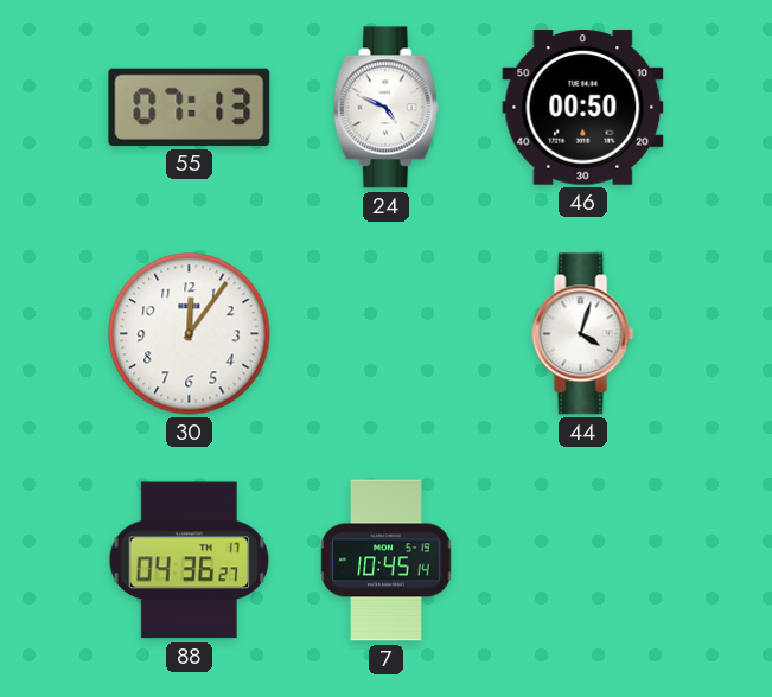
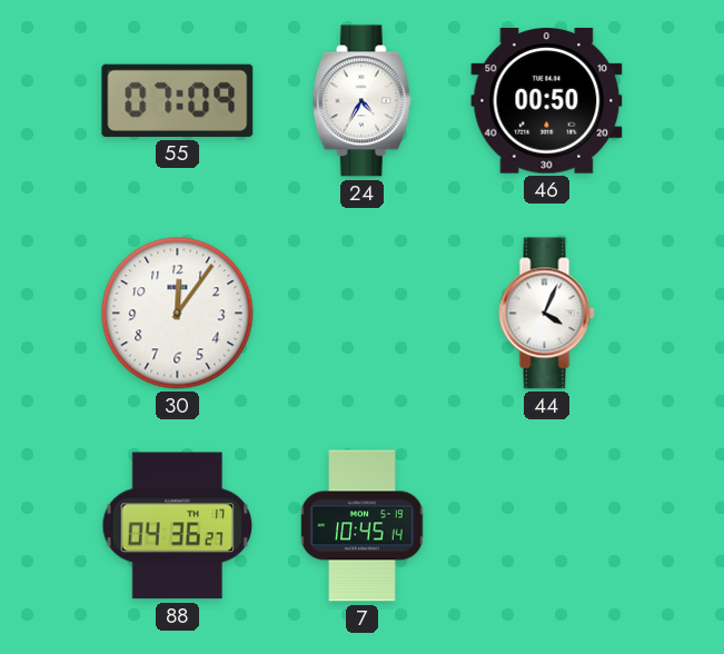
55: 07:13 -> 07:09
24: 4:49 -> 4:35
44: 4:03 -> 4:04
